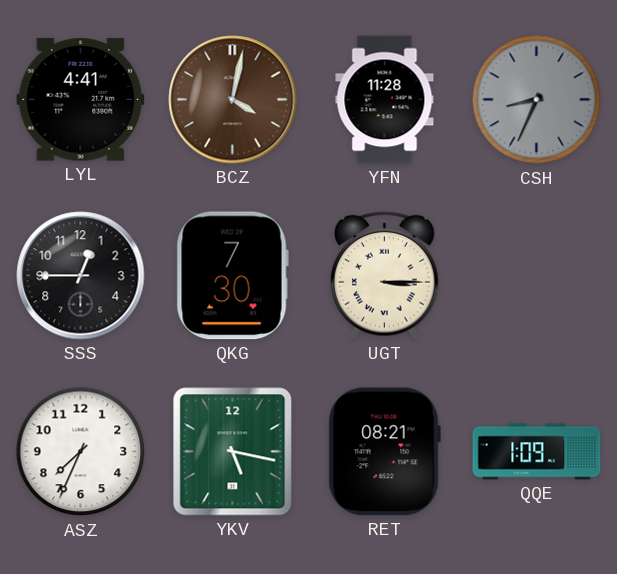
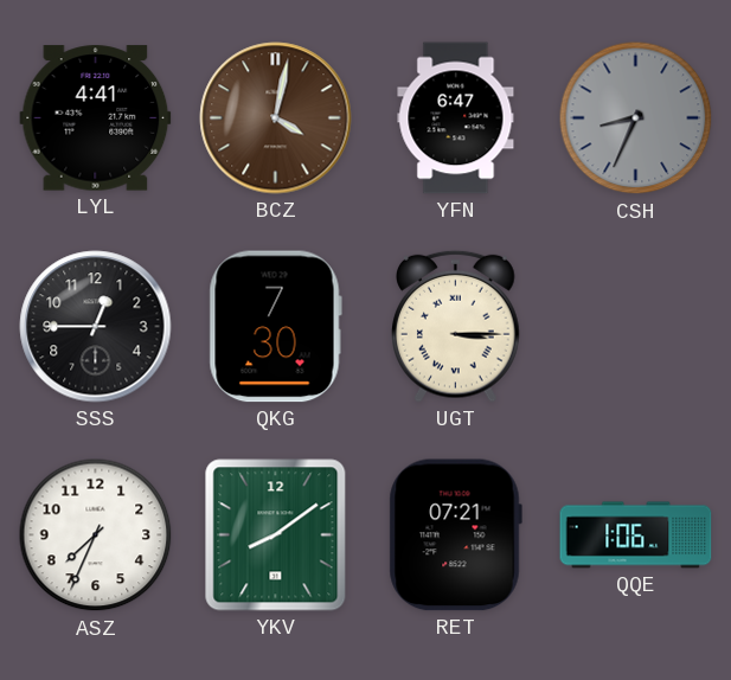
YFN: 11:28 -> 6:47
YKV: 5:17 -> 8:09
RET: 08:21 -> 07:21
QQE: 1:09 -> 1:06
